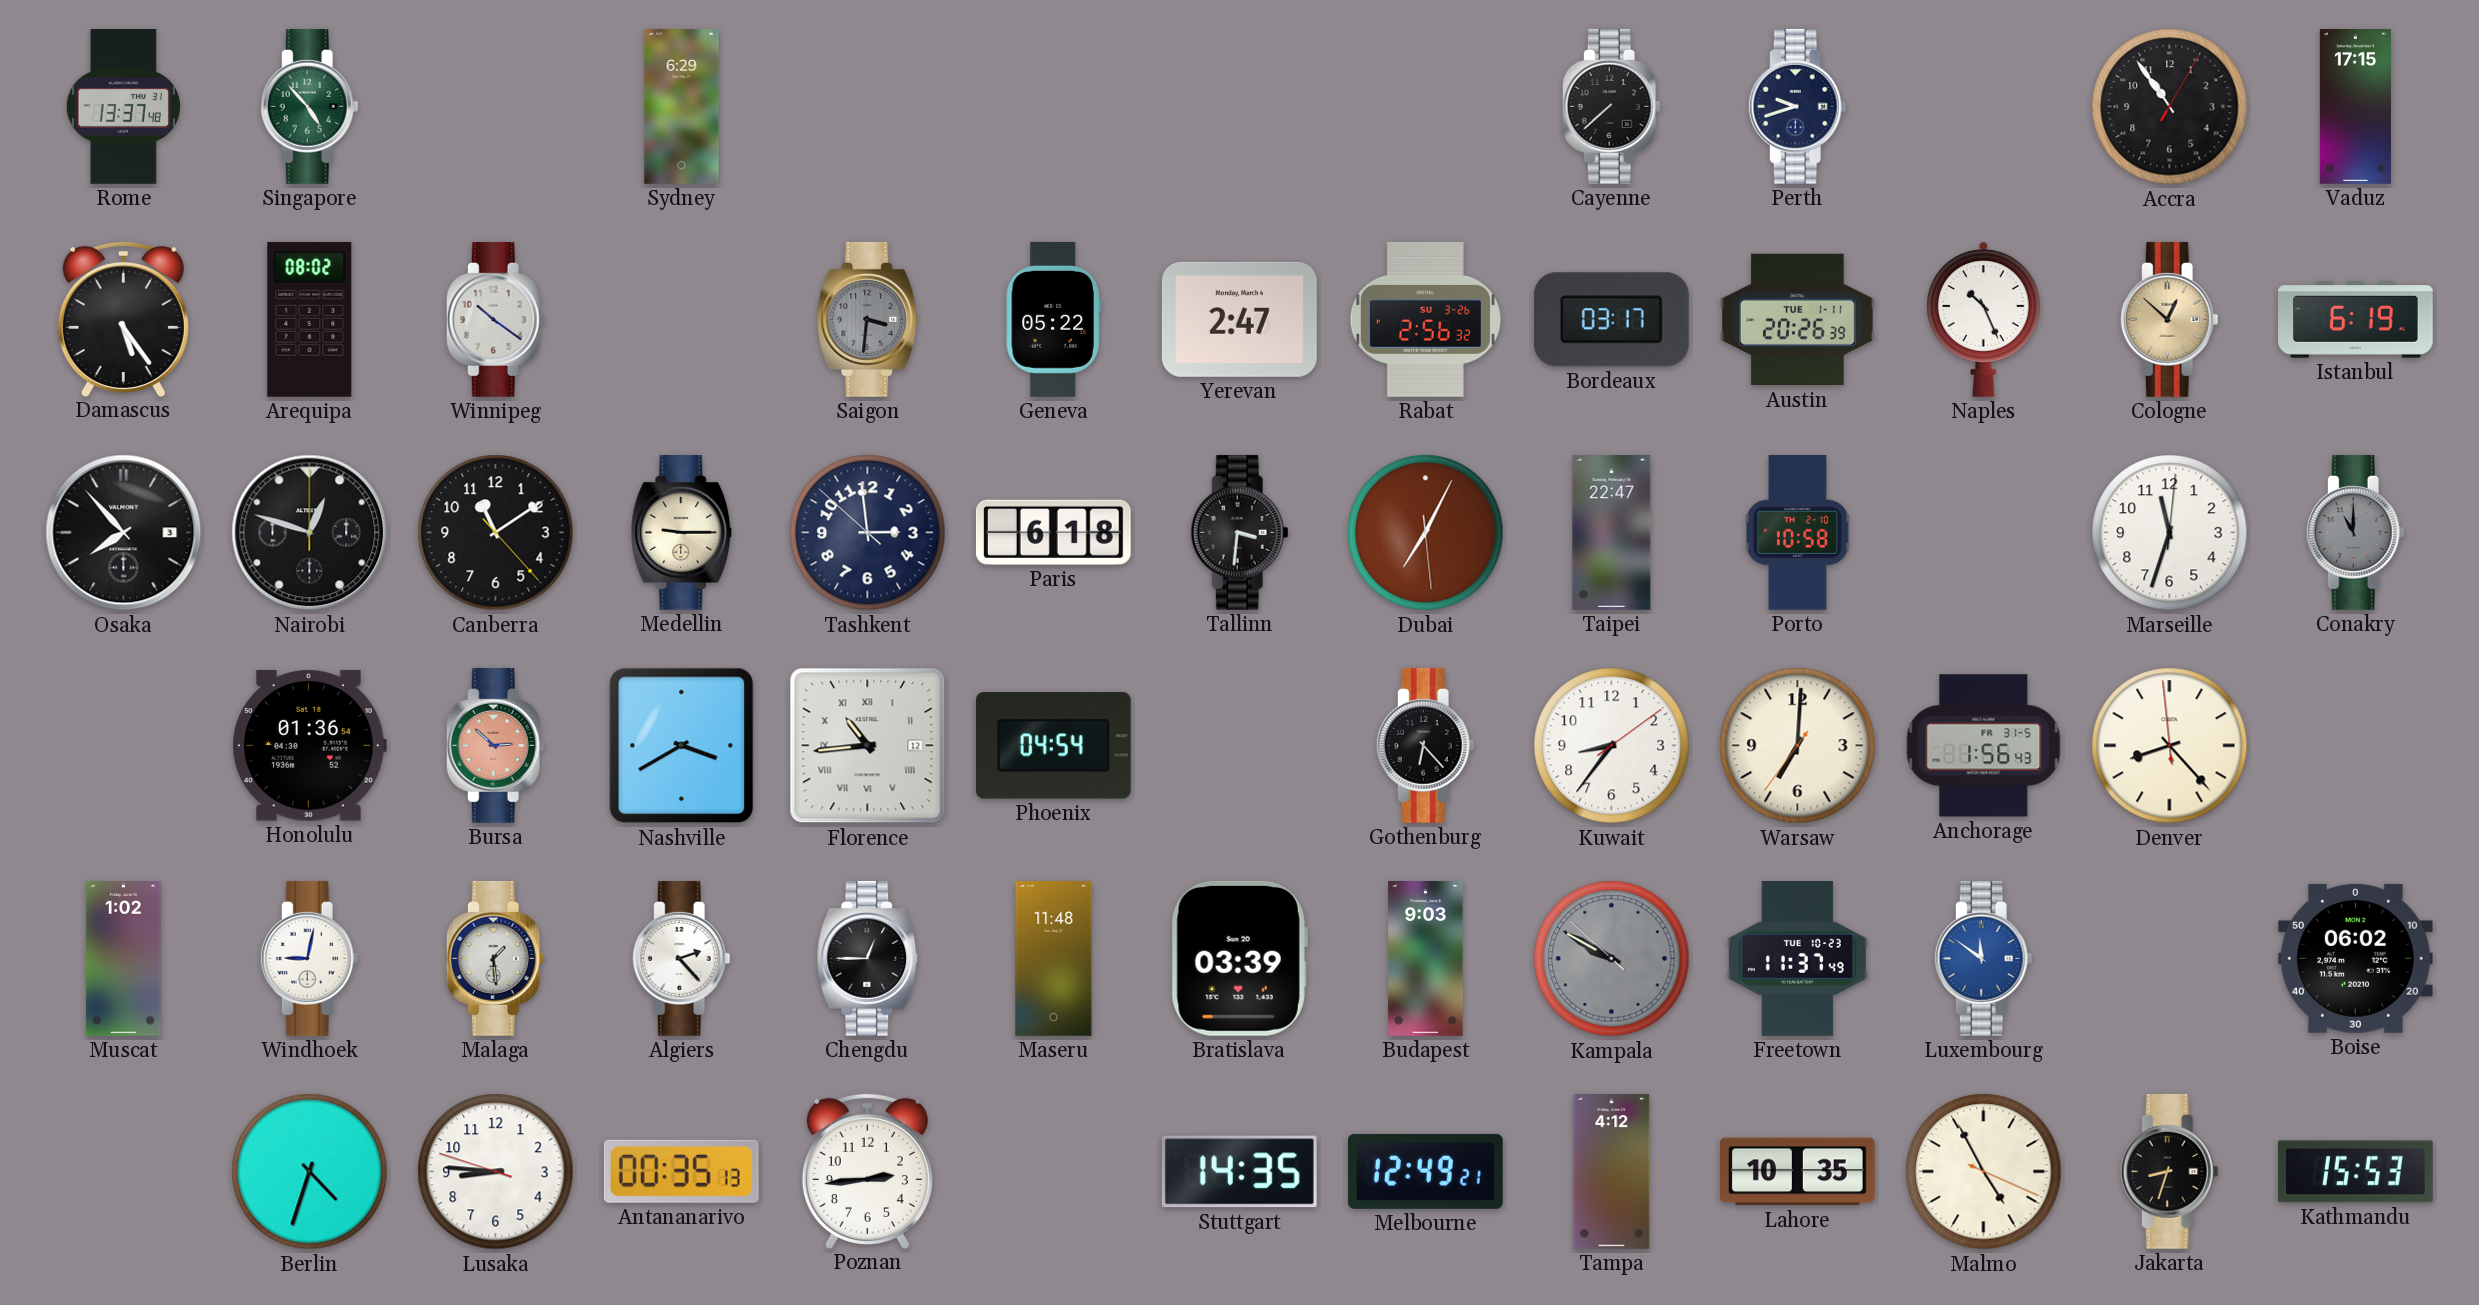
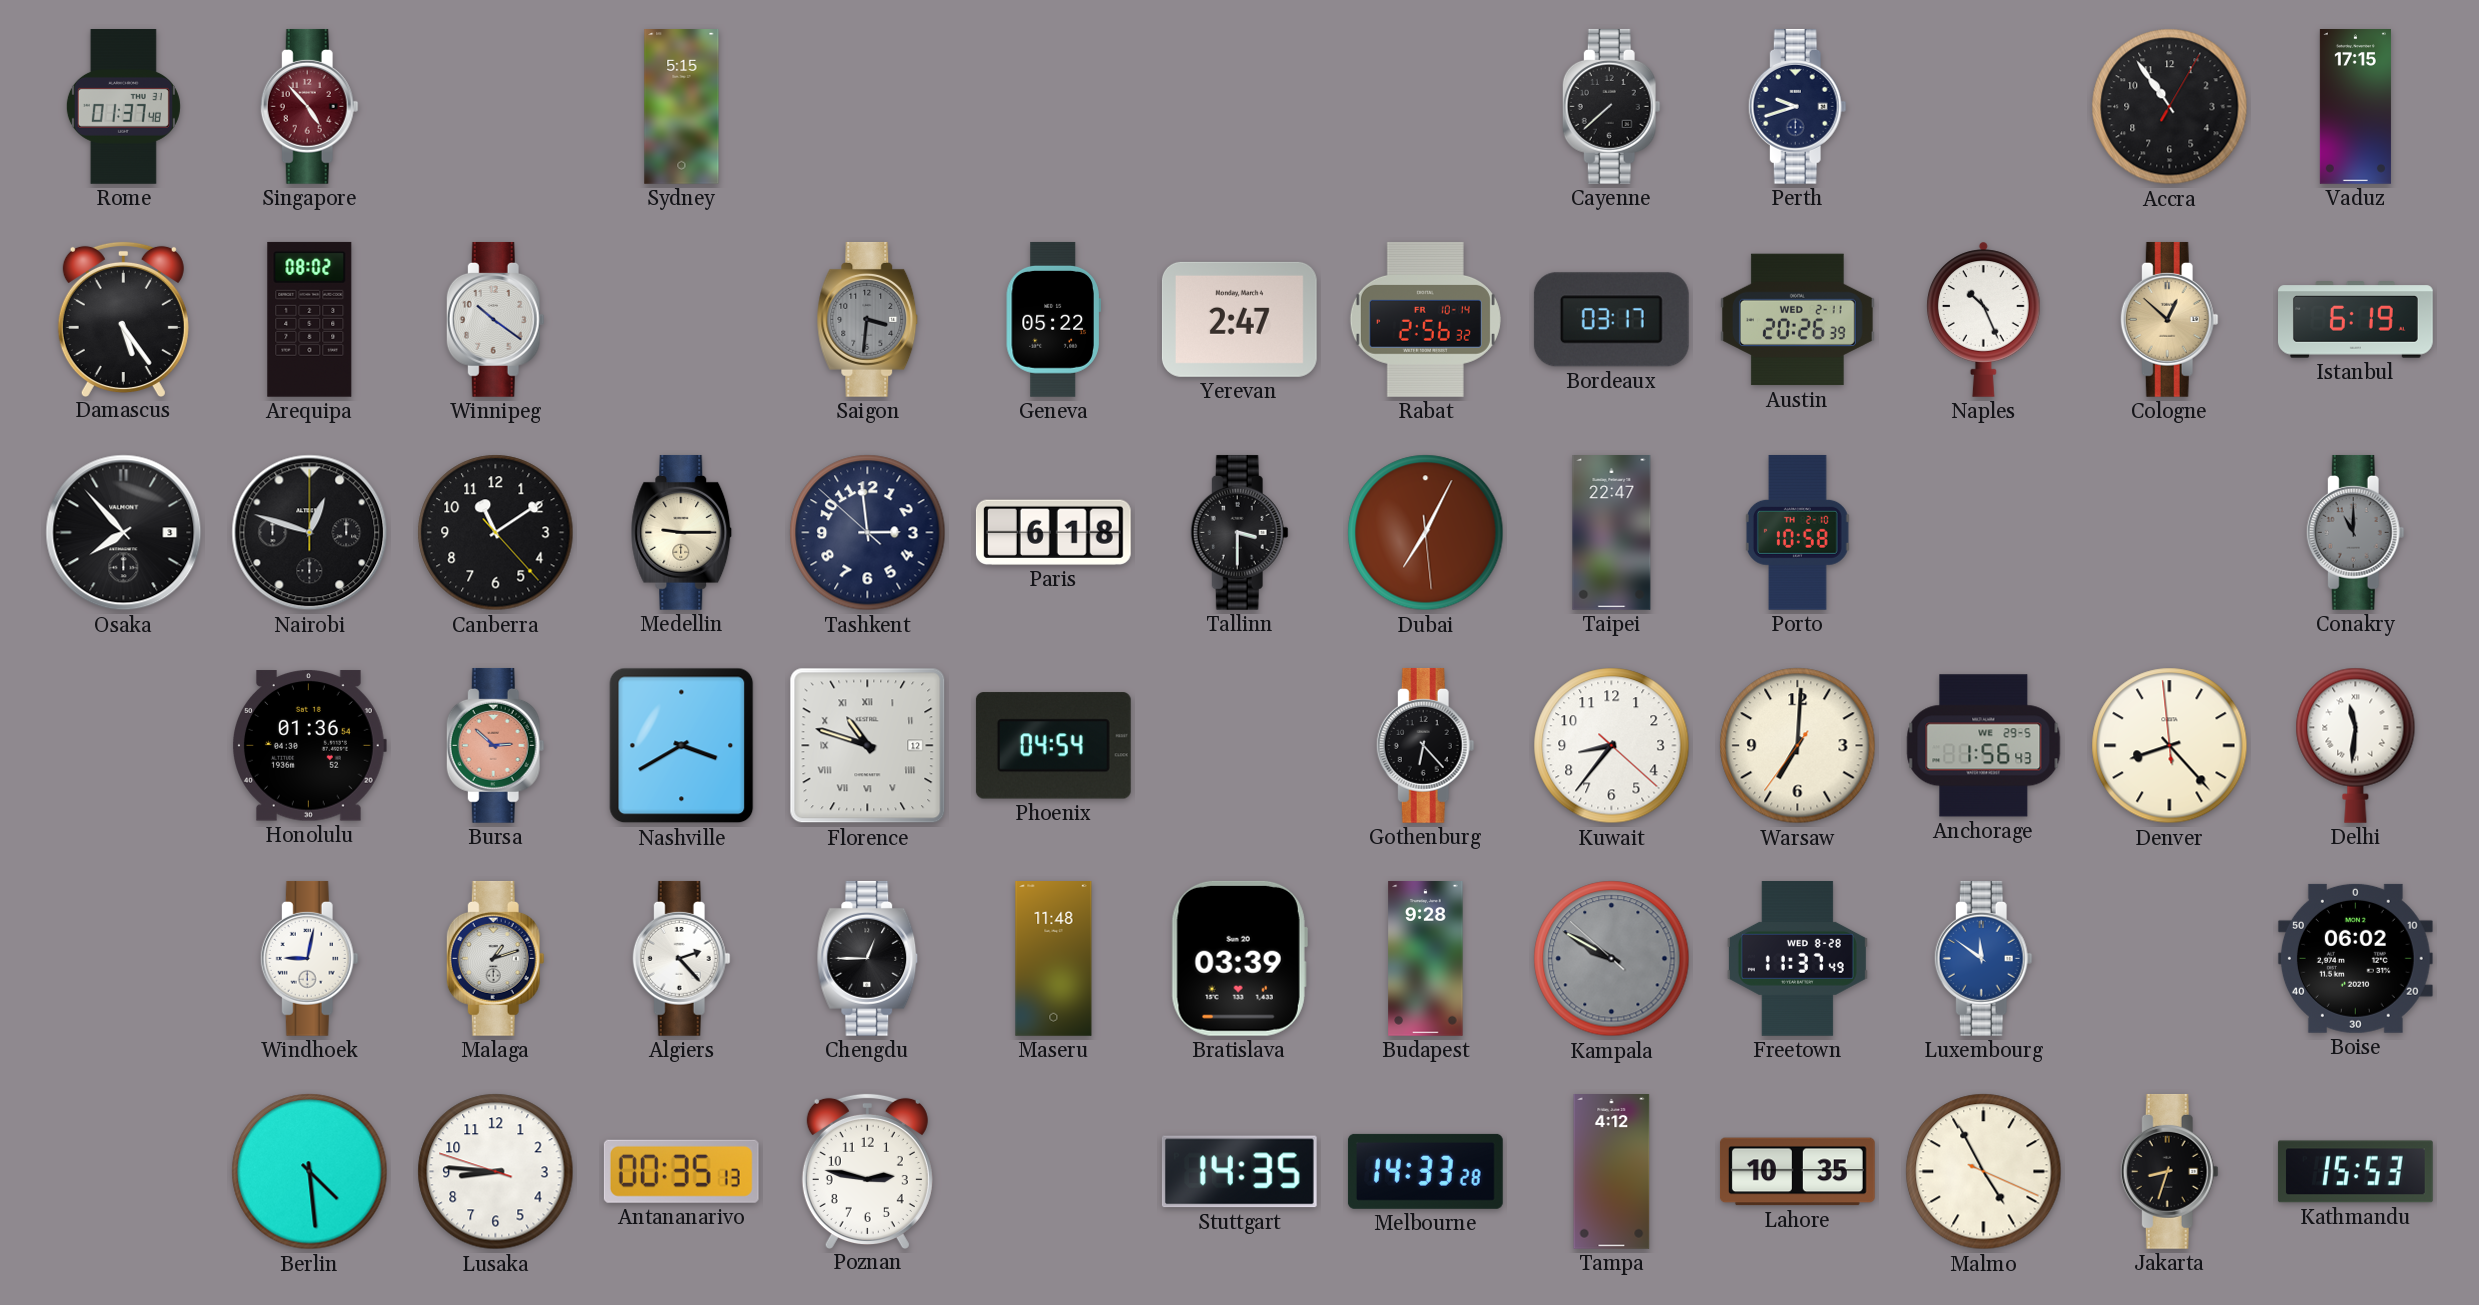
Rome: 13:37 -> 01:37
Singapore dial: green -> burgundy
Sydney: 6:29 -> 5:15
Rabat date: SU 3-26 -> FR 10-14
Austin date: TUE 1-11 -> WED 2-11
Tallinn: 3:31 -> 3:30
Marseille: 11:33 -> none
Florence: 10:44 -> 10:48
Kuwait: 8:36:09 -> 8:36:22
Anchorage date: FR 31-5 -> WE 29-5
Delhi: none -> 11:31
Muscat: 1:02 -> none
Malaga: 1:29 -> 1:12
Budapest: 9:03 -> 9:28
Freetown date: TUE 10-23 -> WED 8-28
Berlin: 4:33 -> 4:29
Poznan: 2:44 -> 2:47
Melbourne: 12:49 -> 14:33
